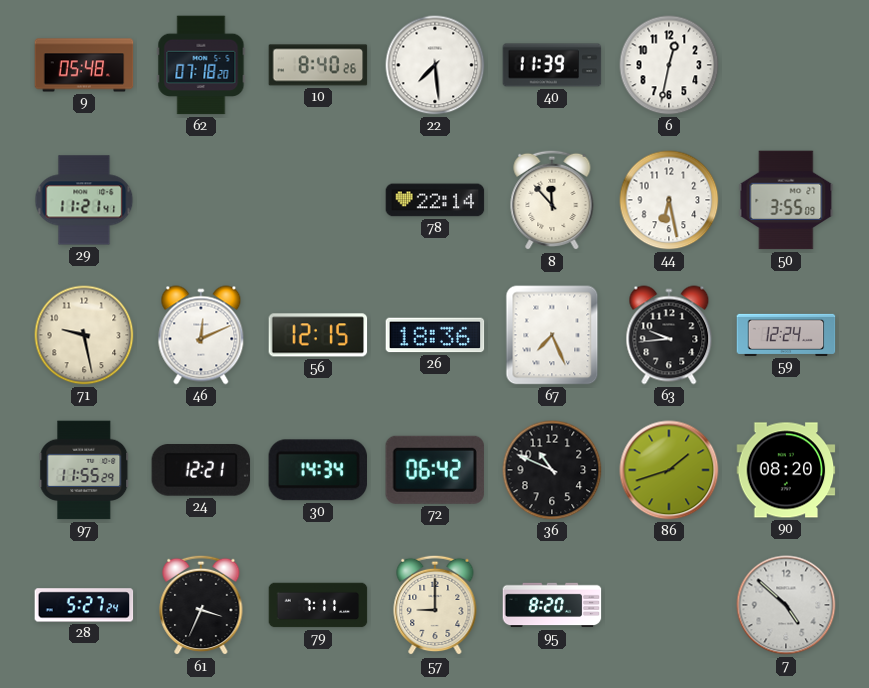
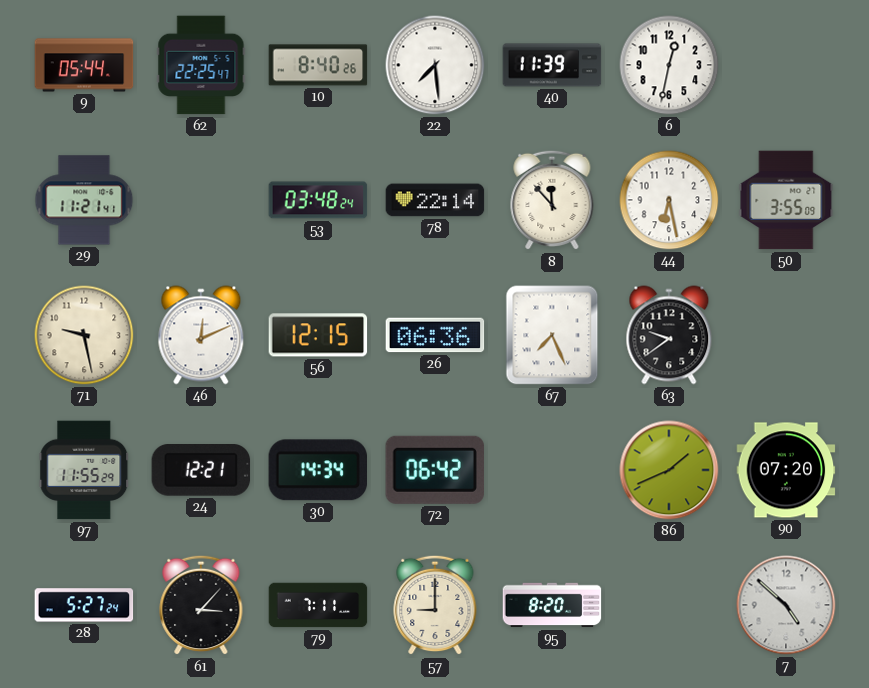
9: 05:48 -> 05:44
62: 07:18 -> 22:25
53: none -> 03:48
26: 18:36 -> 06:36
63: 9:44 -> 9:39
59: 12:24 -> none
36: 10:49 -> none
86: 1:42 -> 1:41
90: 08:20 -> 07:20
61: 3:34 -> 3:07
